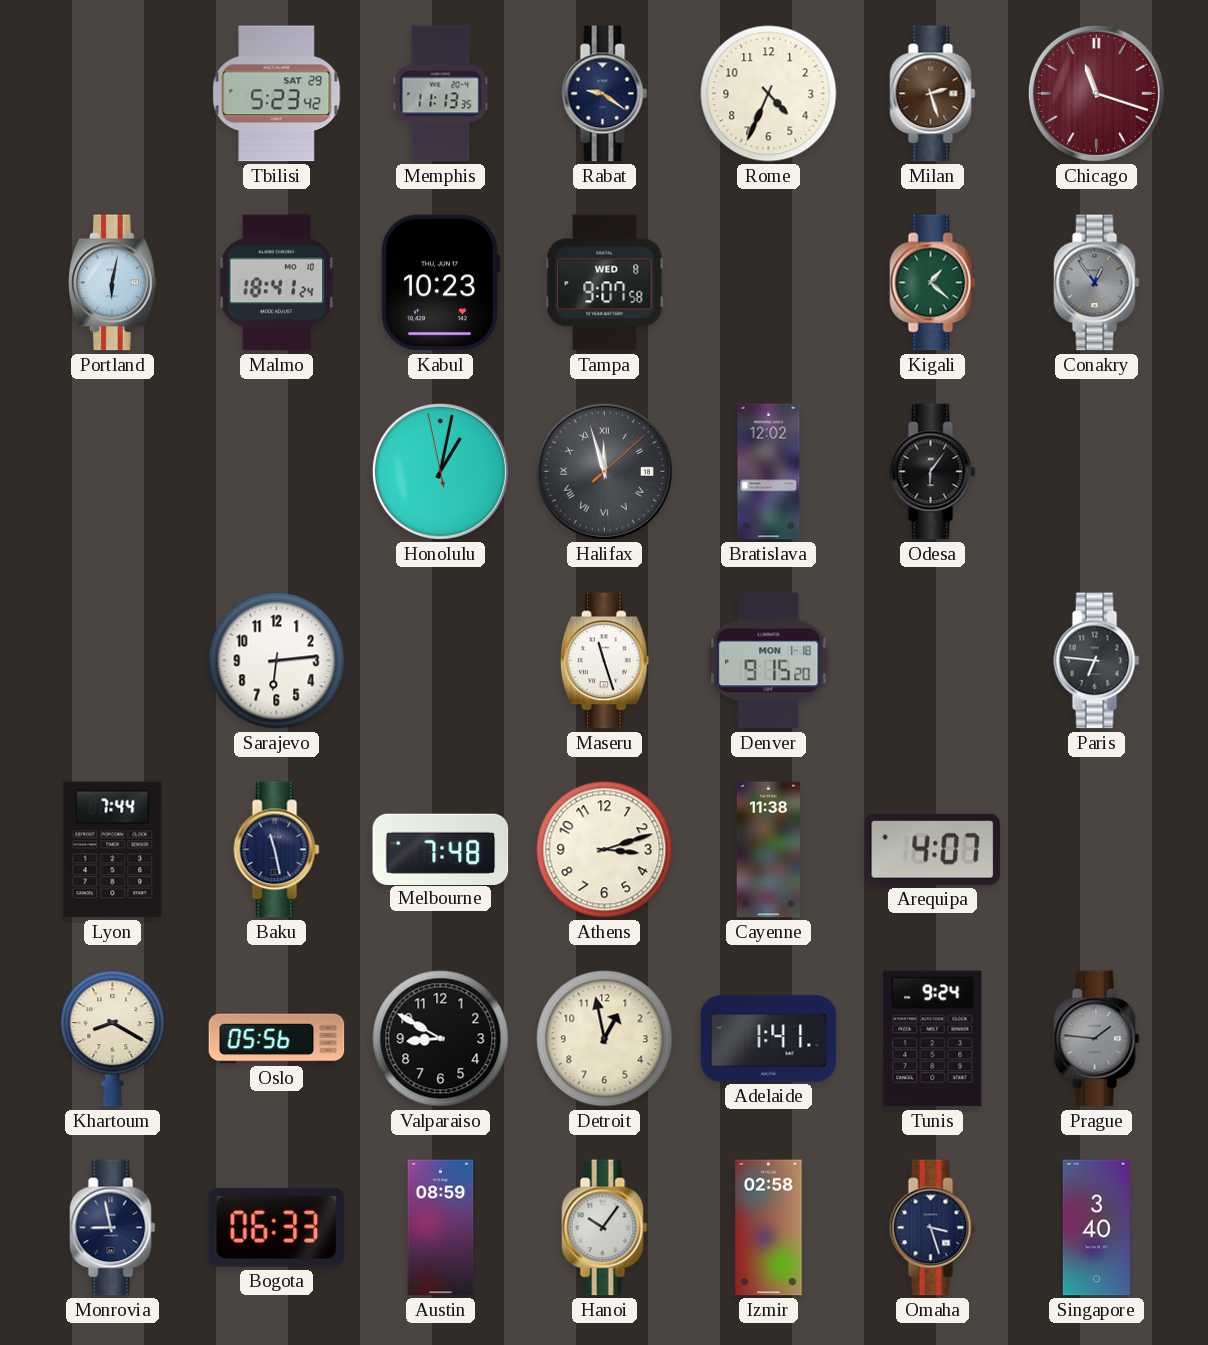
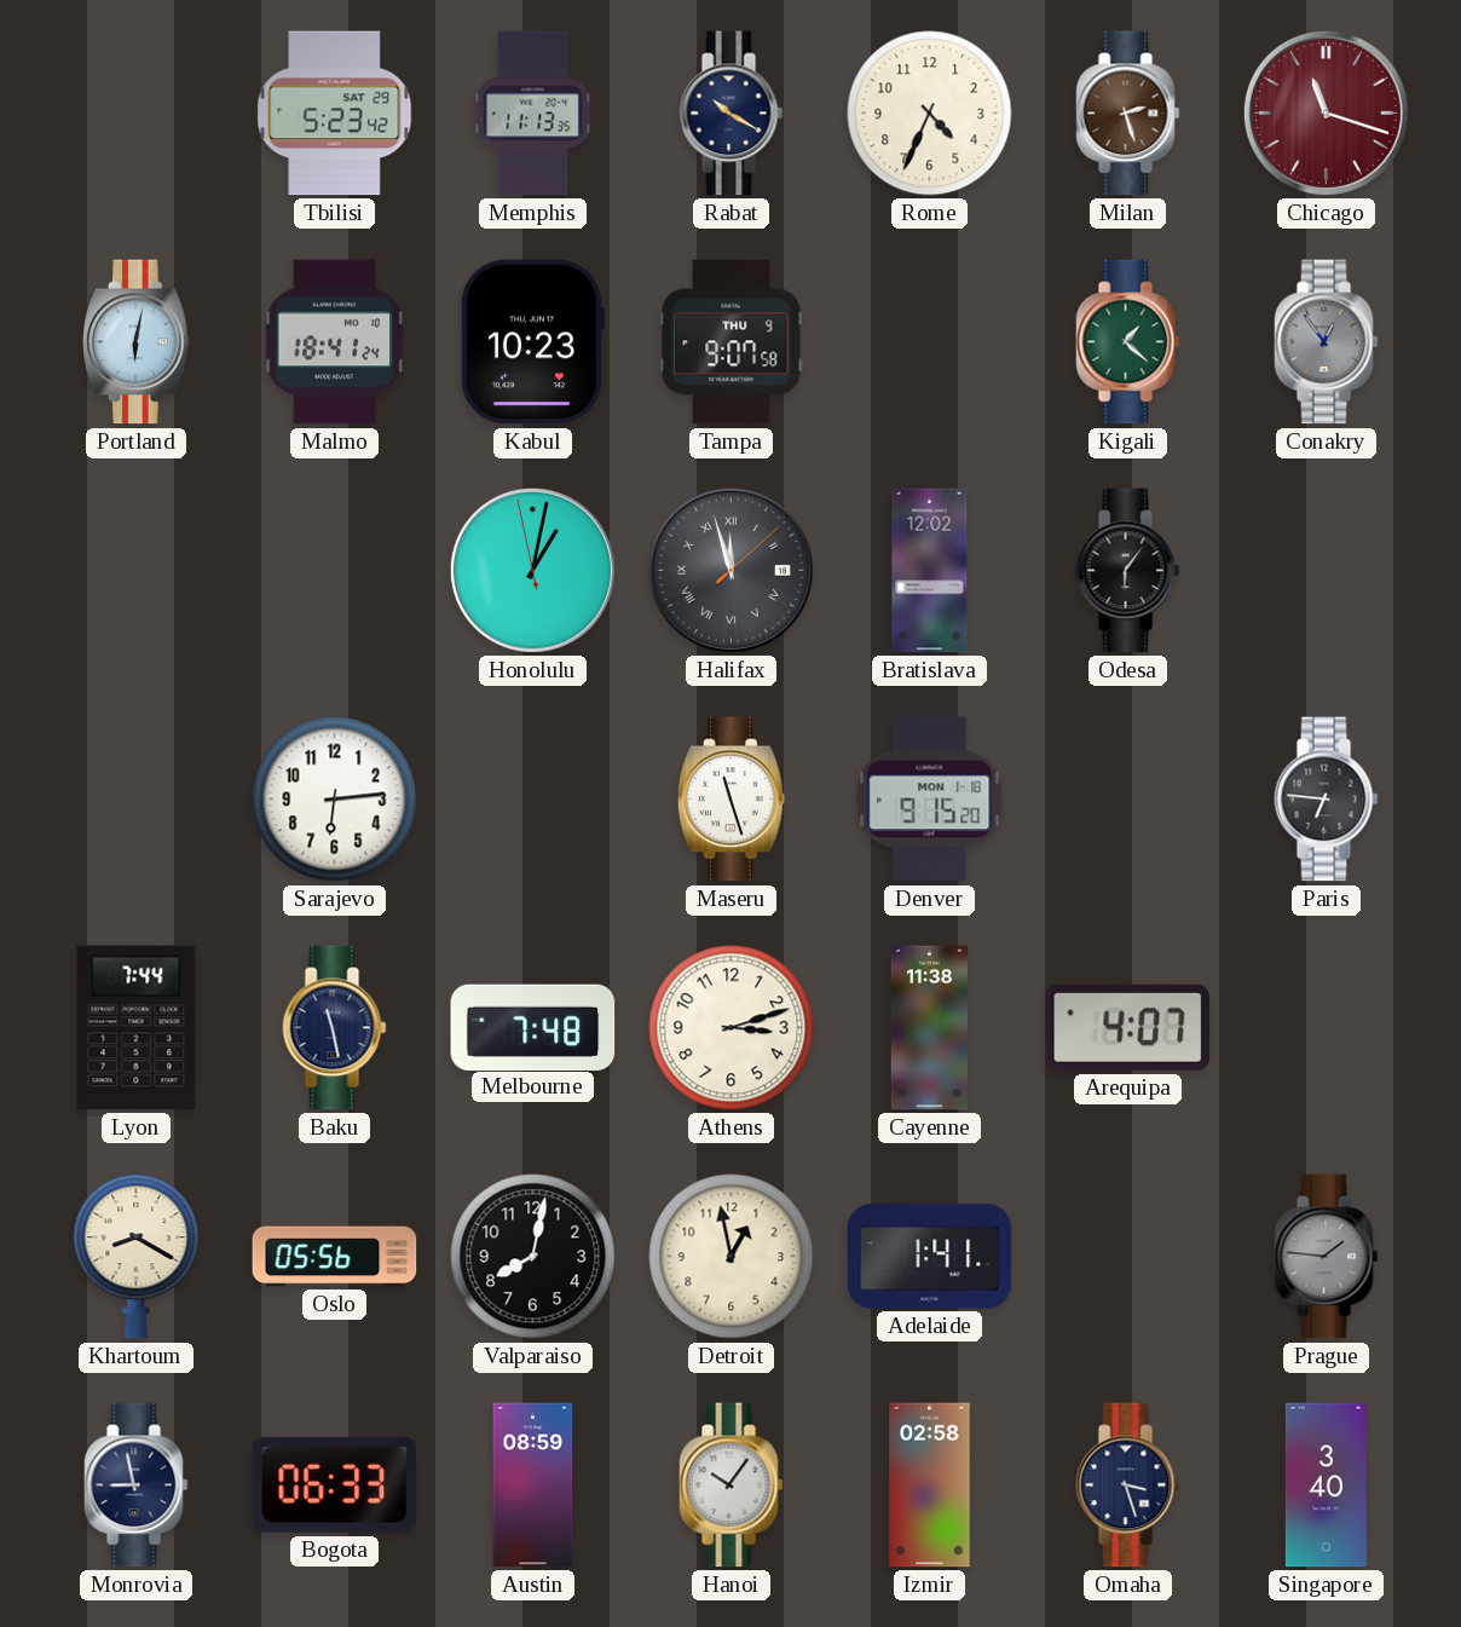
Rabat: 9:21 -> 10:20
Tampa date: WED 8 -> THU 9
Valparaiso: 8:50 -> 8:02
Tunis: 9:24 -> none
